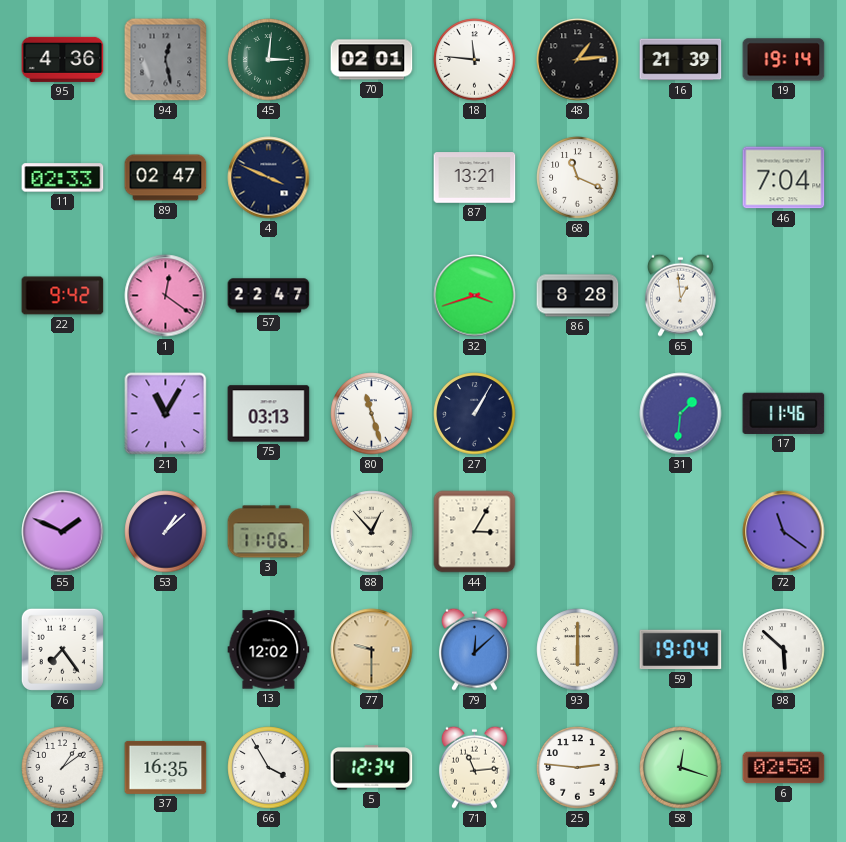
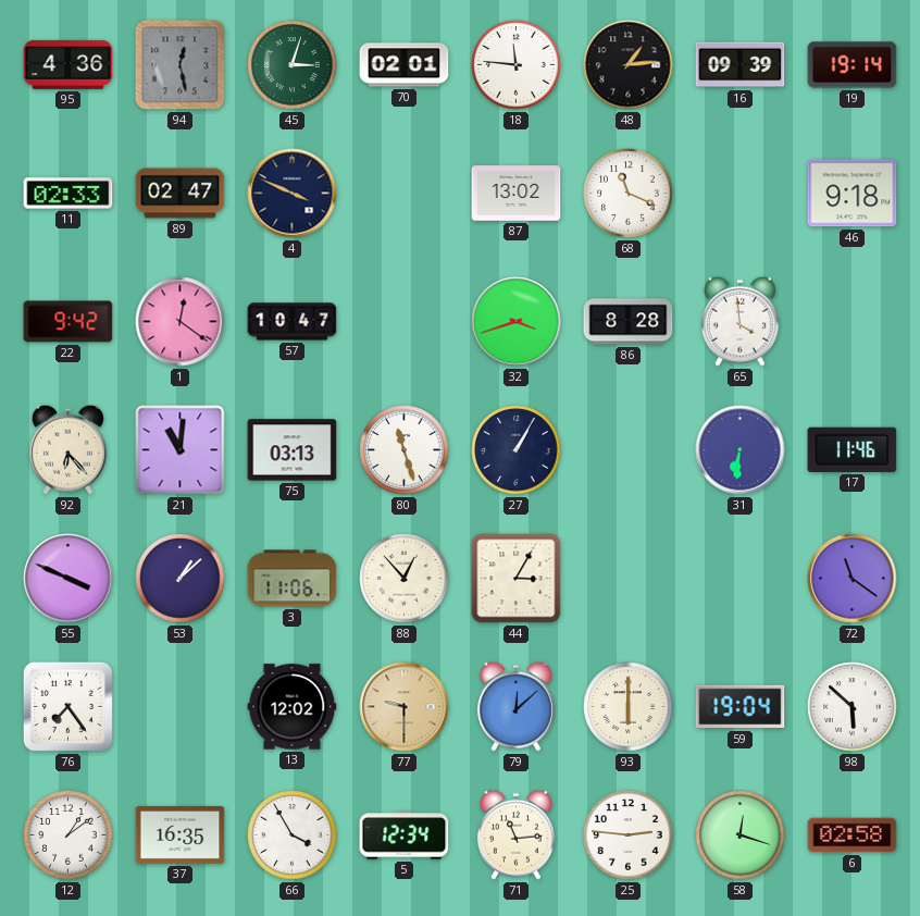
45: 3:01 -> 3:03
16: 21:39 -> 09:39
87: 13:21 -> 13:02
46: 7:04 -> 9:18
57: 22:47 -> 10:47
65: 12:59 -> 3:59
92: none -> 6:23
21: 11:05 -> 11:01
31: 1:31 -> 6:31
55: 1:49 -> 3:49
